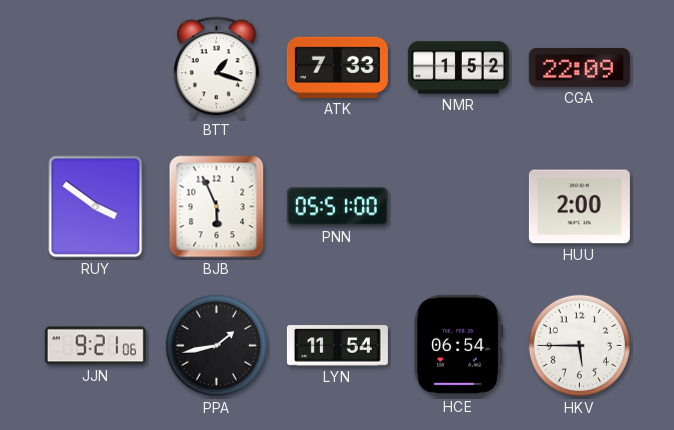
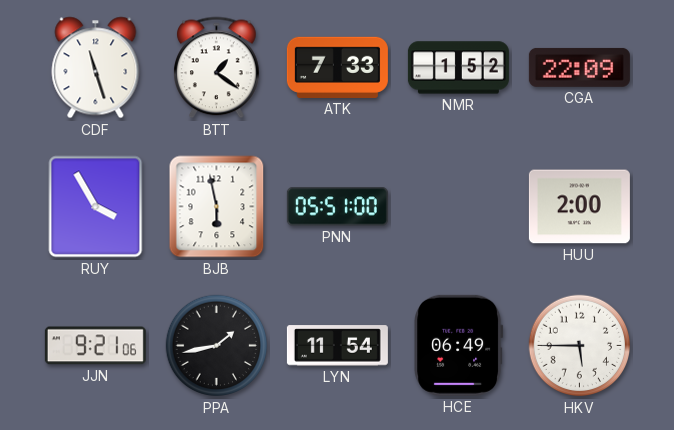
CDF: none -> 11:27
BTT: 1:18 -> 1:21
RUY: 3:51 -> 3:55
BJB: 5:56 -> 5:58
HCE: 06:54 -> 06:49
